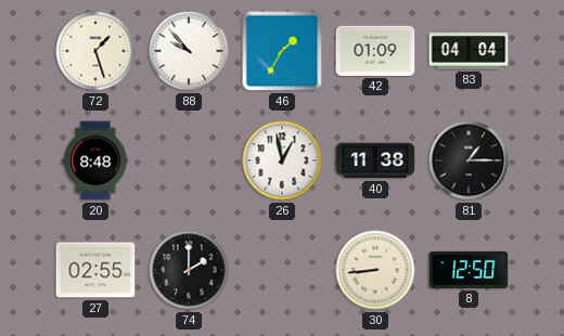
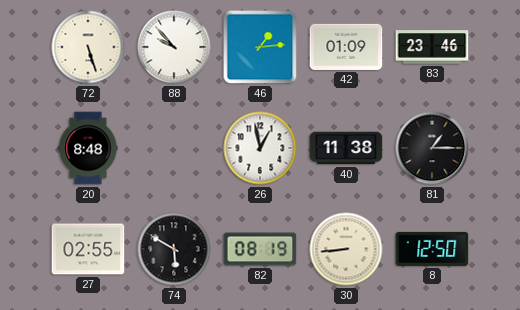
72: 1:27 -> 5:27
46: 1:35 -> 1:14
83: 04:04 -> 23:46
74: 2:00 -> 5:50
82: none -> 08:19
